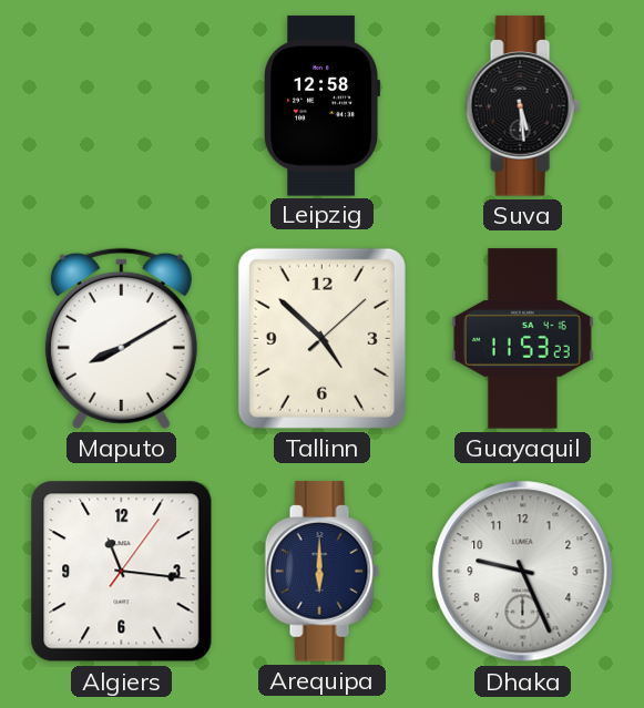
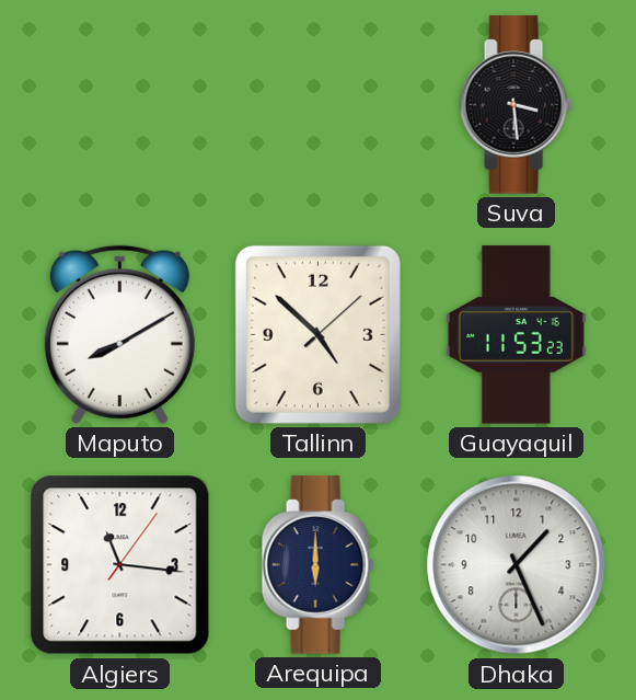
Leipzig: 12:58 -> none
Suva: 5:29 -> 3:29
Dhaka: 9:26 -> 1:26
